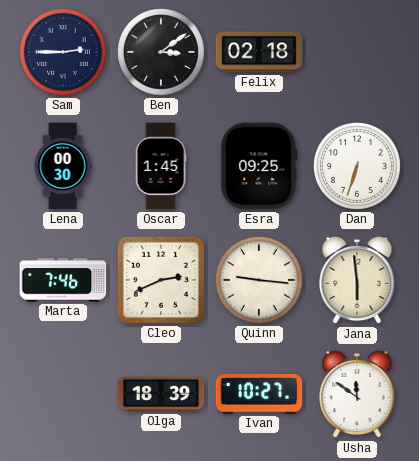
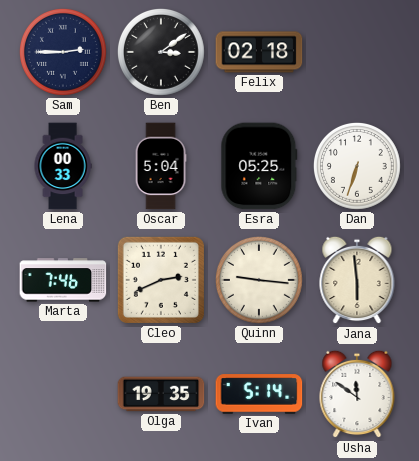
Lena: 00:30 -> 00:33
Oscar: 1:45 -> 5:04
Esra: 09:25 -> 05:25
Olga: 18:39 -> 19:35
Ivan: 10:27 -> 5:14
